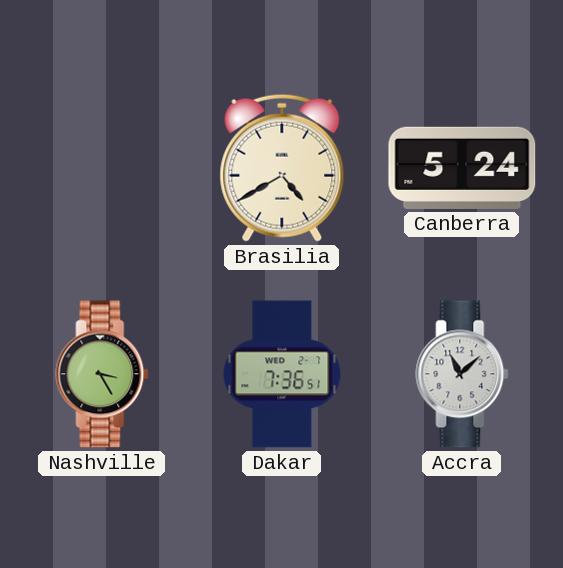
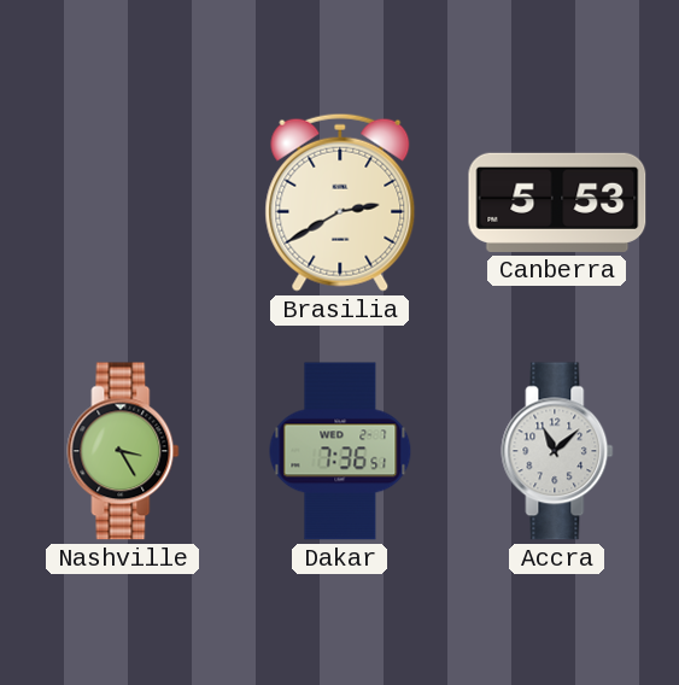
Brasilia: 4:40 -> 2:40
Canberra: 5:24 -> 5:53
